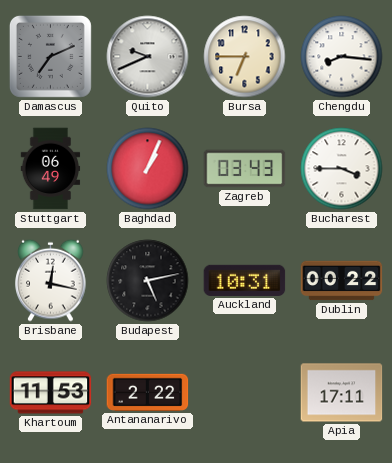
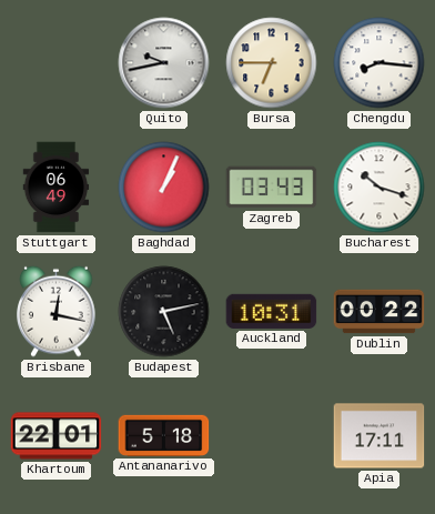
Damascus: 7:11 -> none
Quito: 9:41 -> 9:43
Bucharest: 3:45 -> 10:18
Khartoum: 11:53 -> 22:01
Antananarivo: 2:22 -> 5:18
